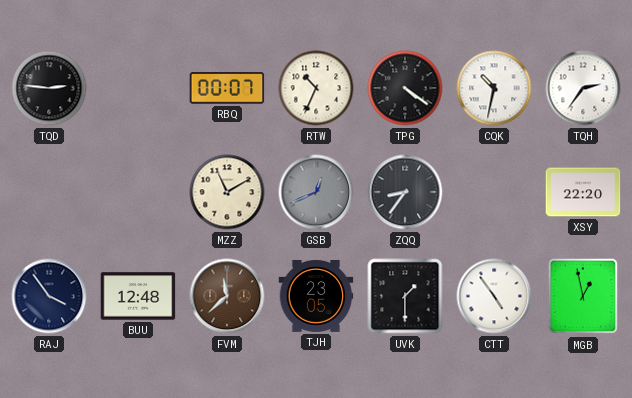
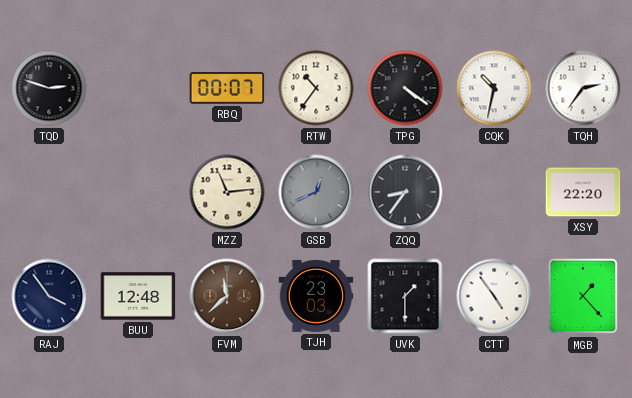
TQD: 2:46 -> 2:48
RTW: 10:34 -> 10:36
MZZ: 11:10 -> 11:14
TJH: 23:05 -> 23:03
MGB: 12:58 -> 1:23
